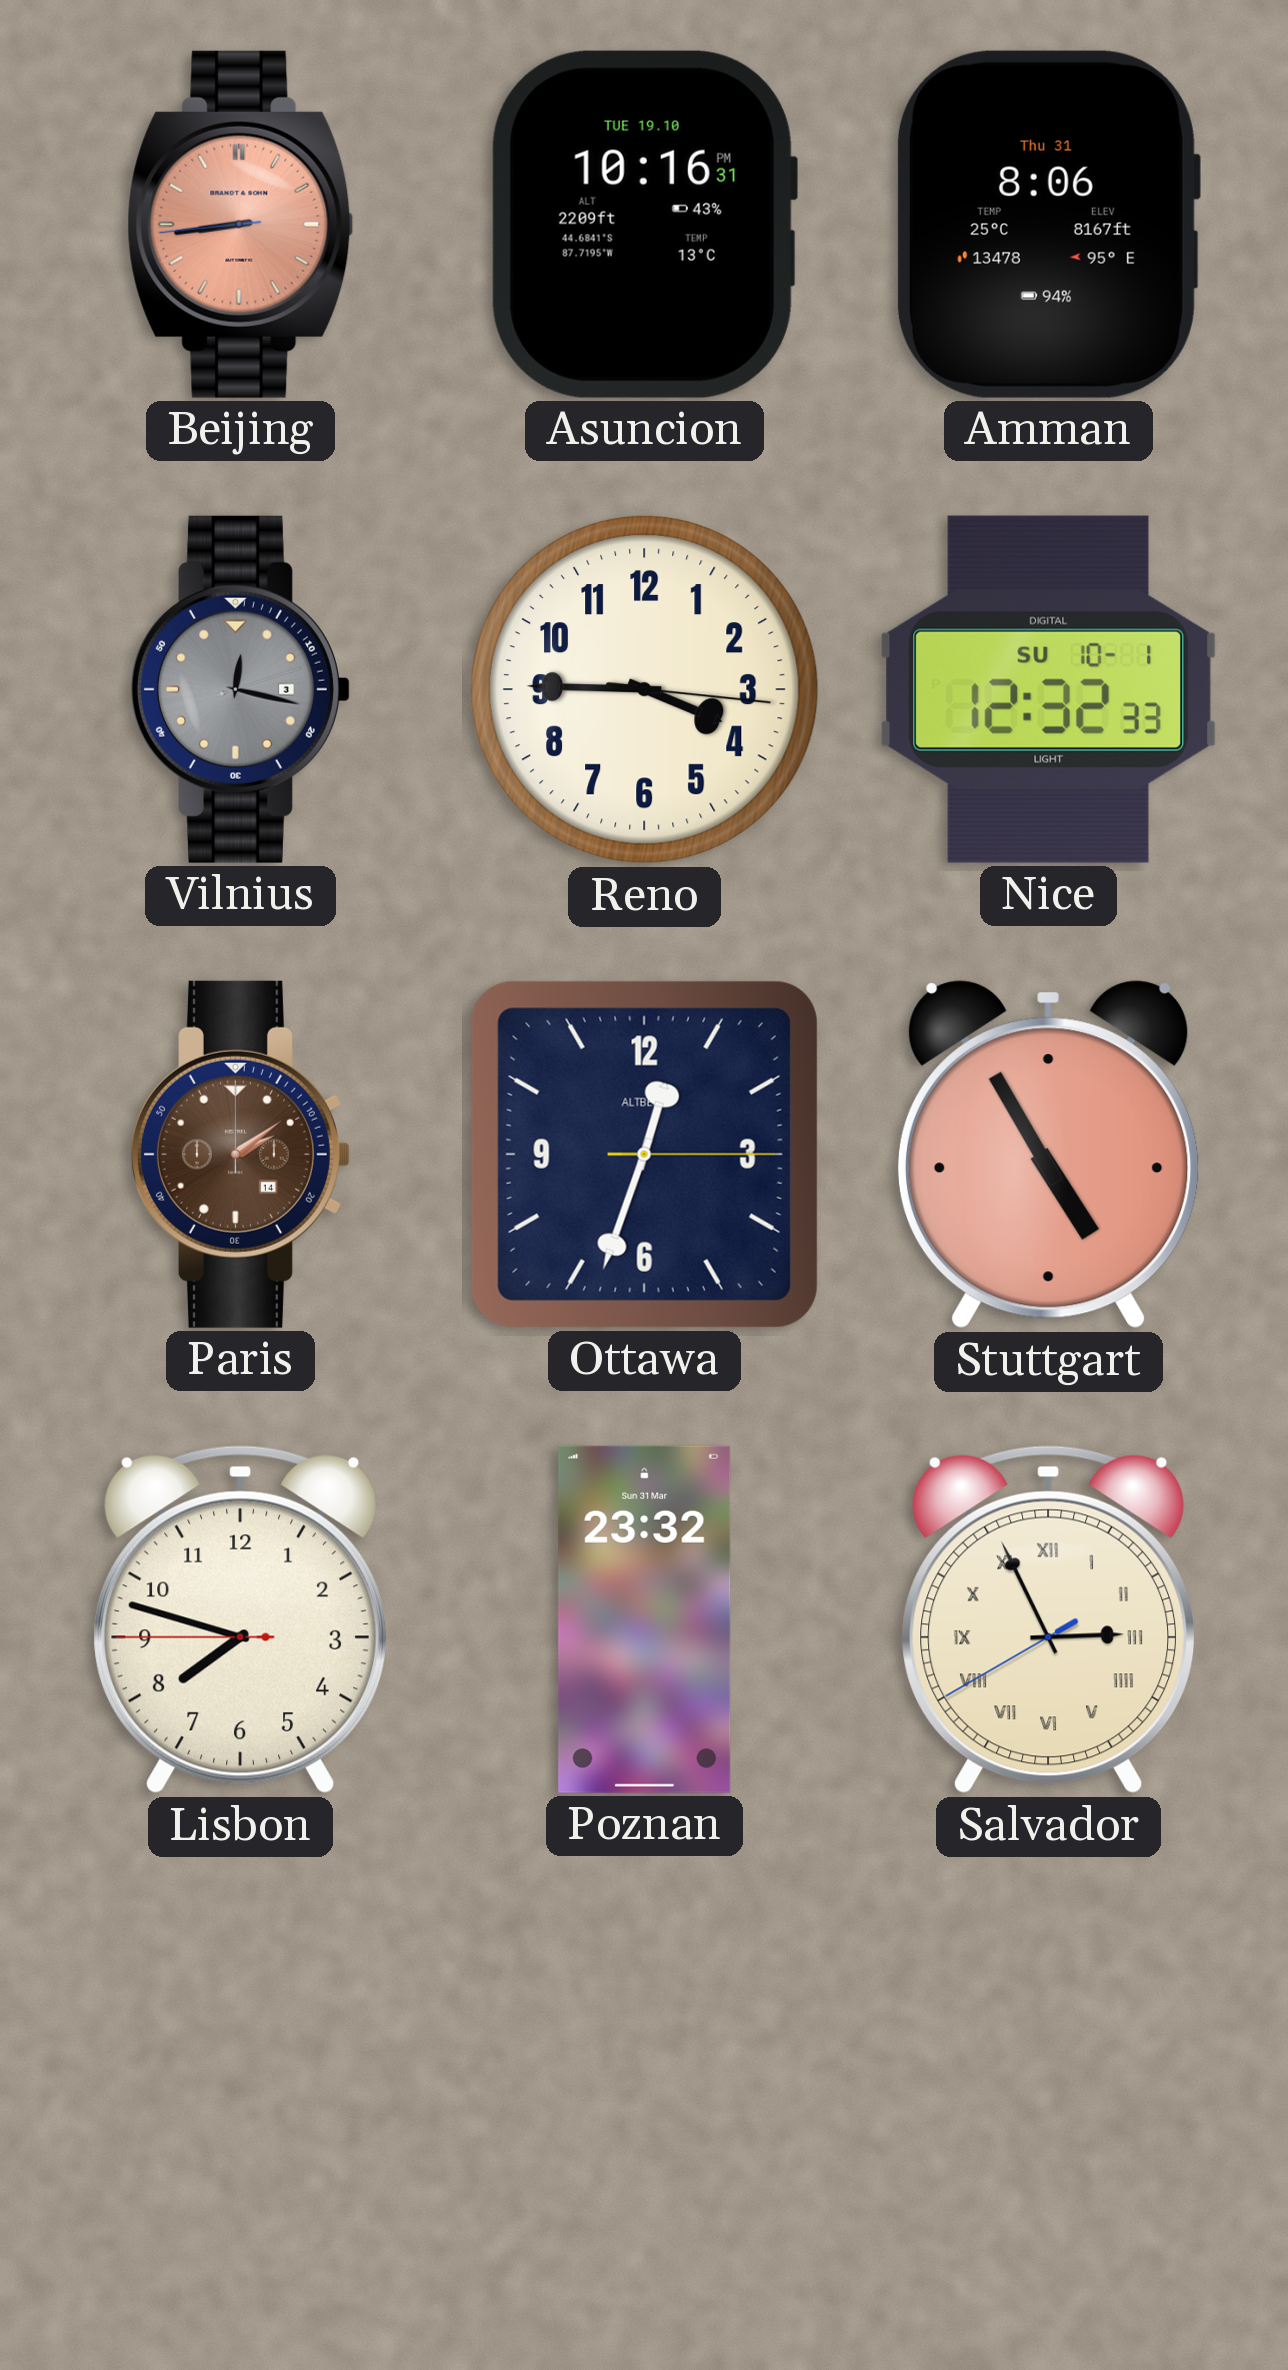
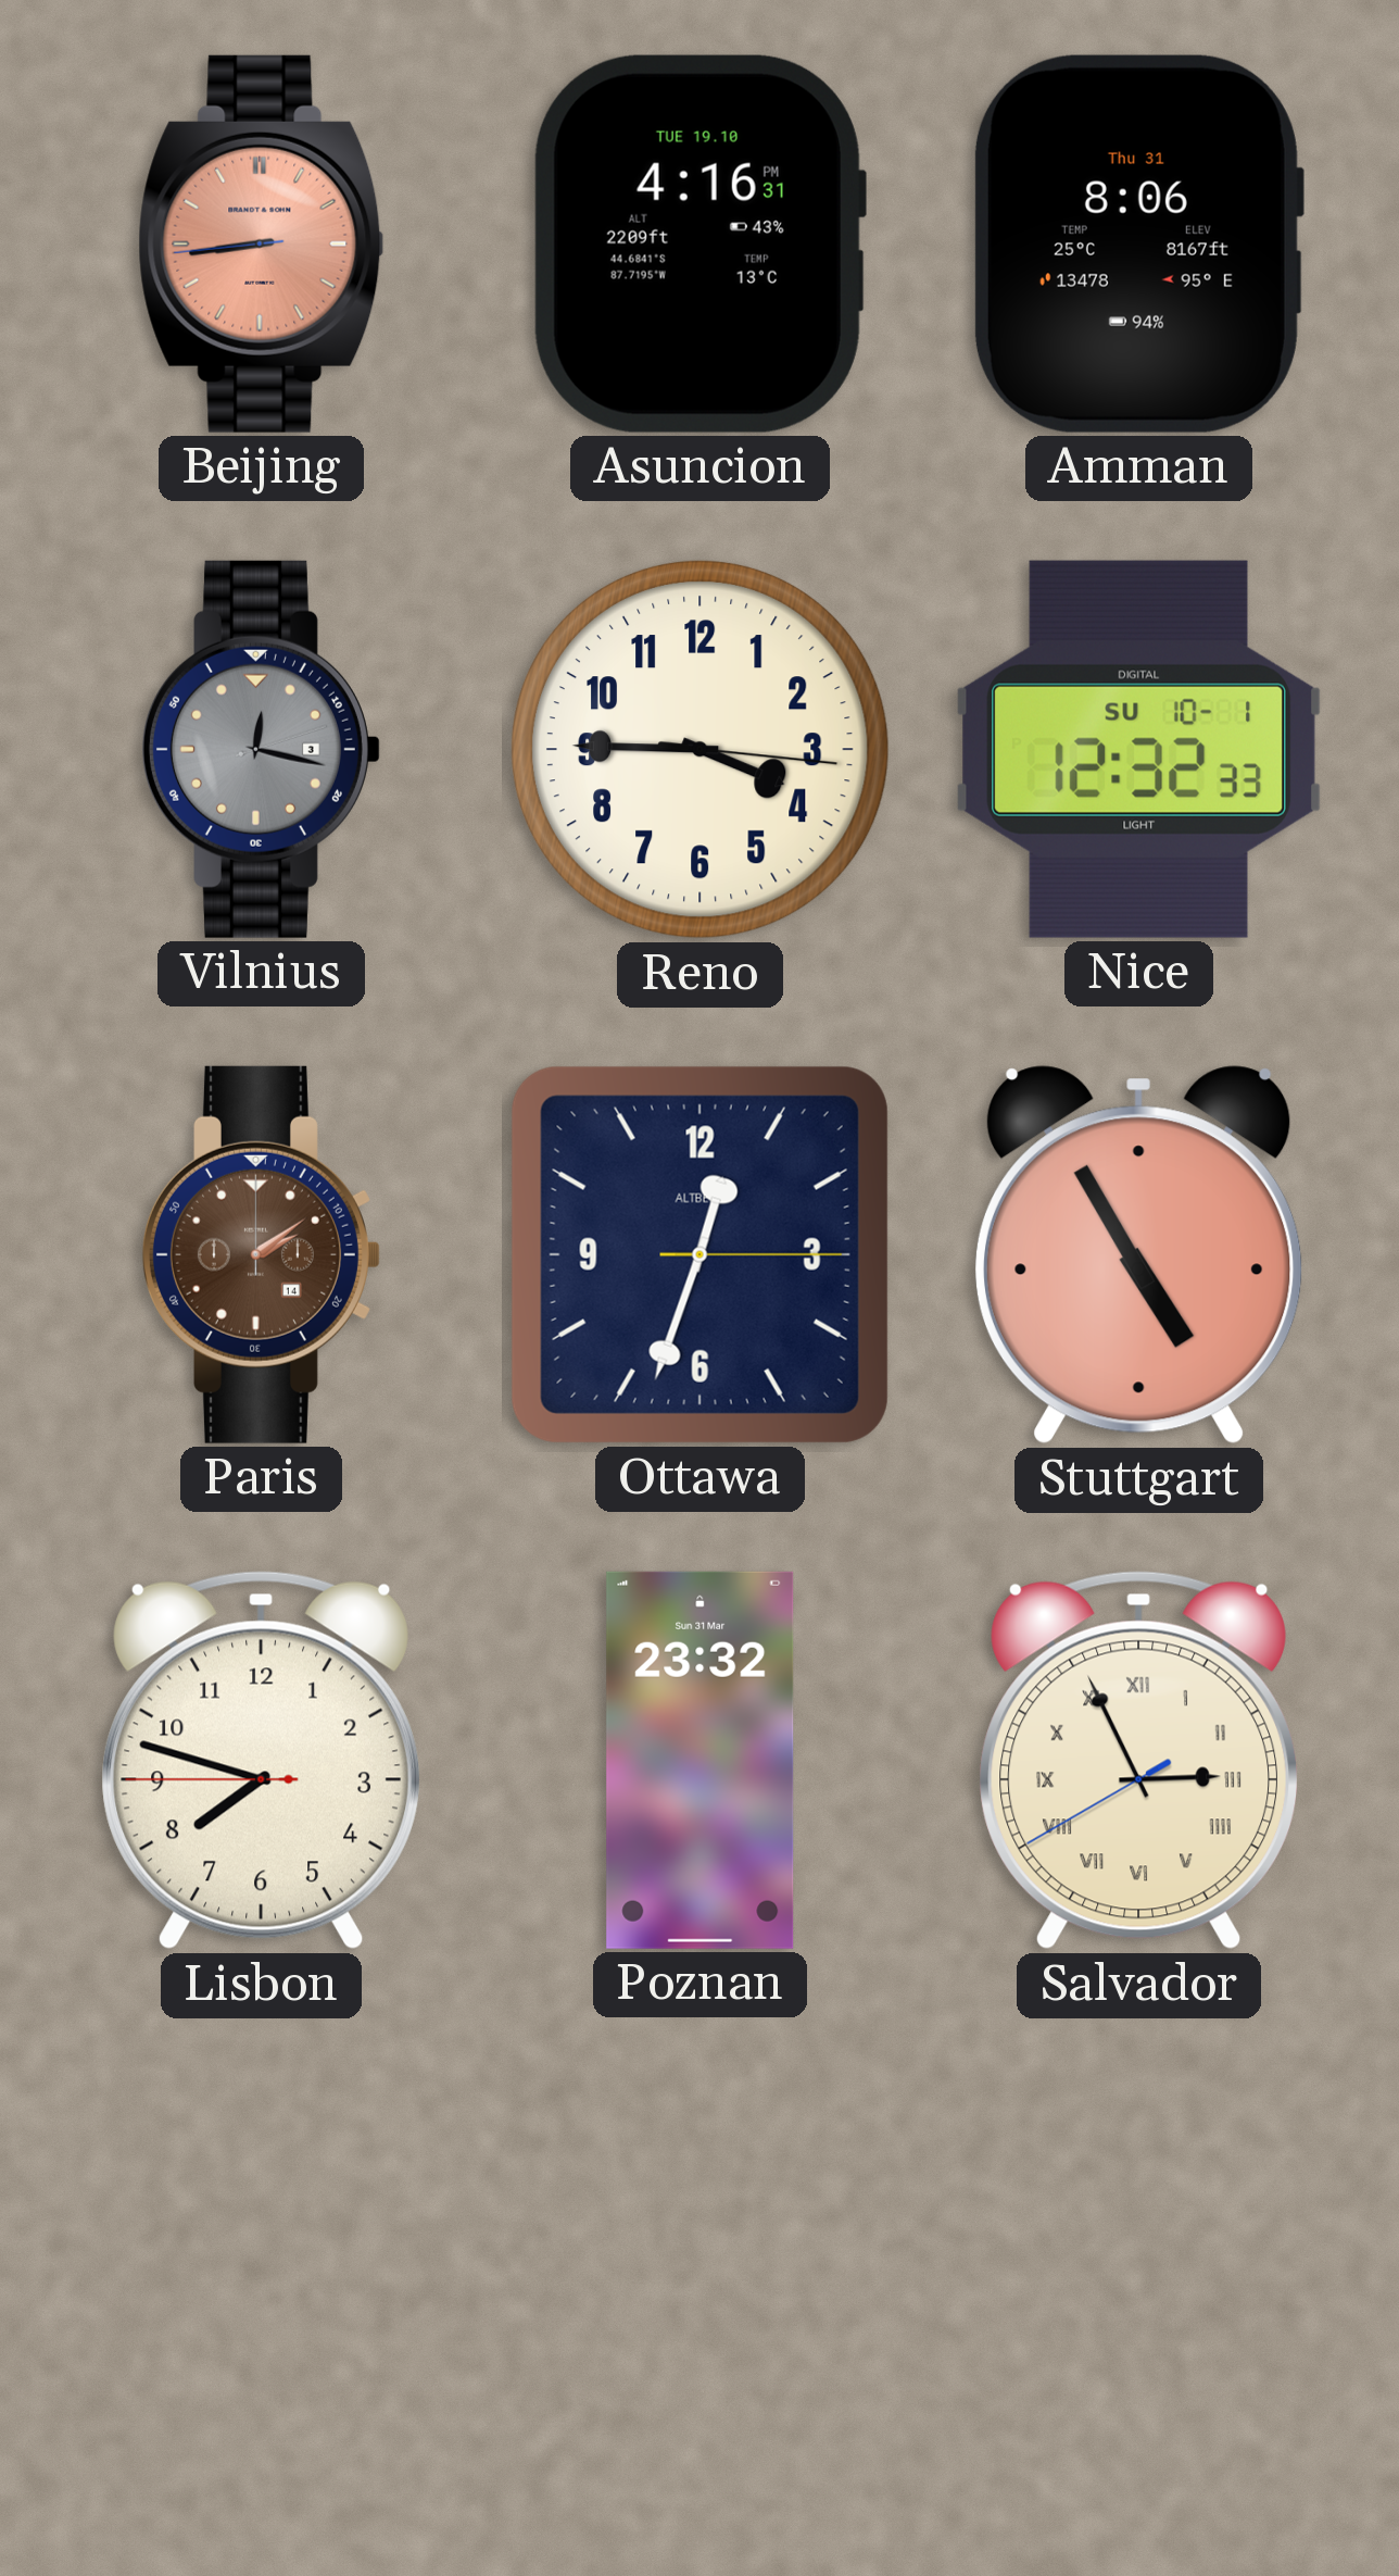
Asuncion: 10:16 -> 4:16
